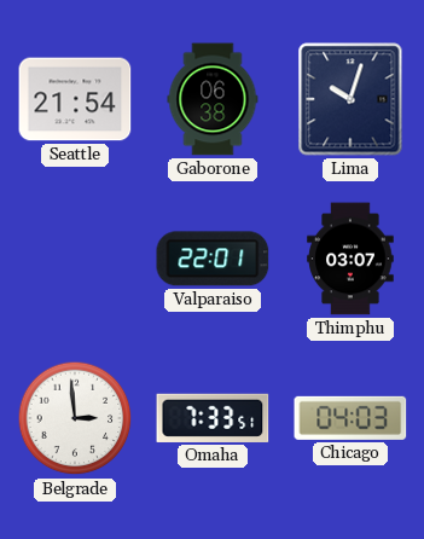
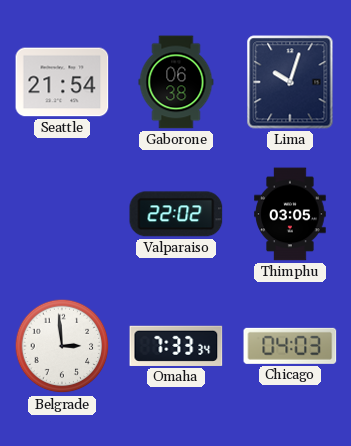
Valparaiso: 22:01 -> 22:02
Thimphu: 03:07 -> 03:05
Omaha: 7:33:51 -> 7:33:34
